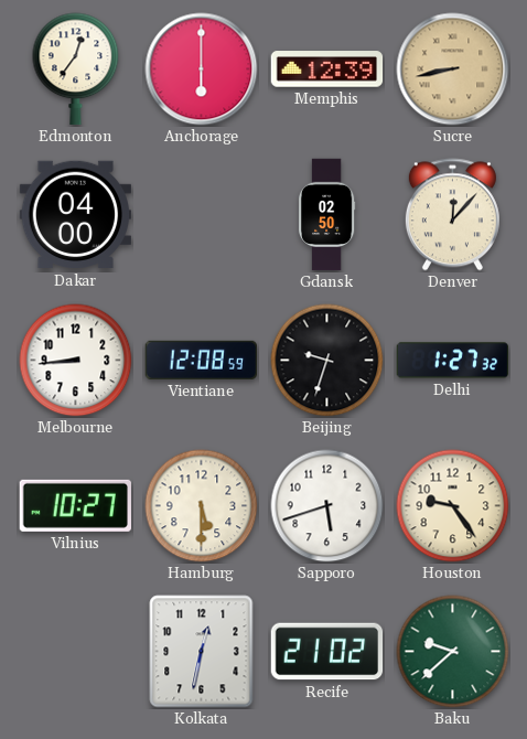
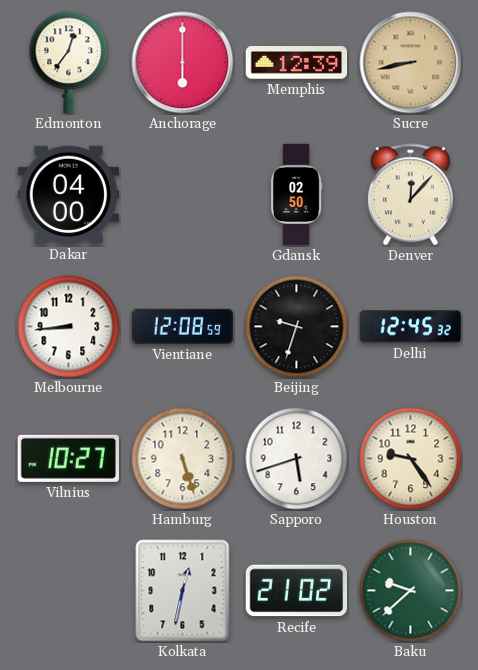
Delhi: 1:27 -> 12:45
Hamburg: 5:30 -> 5:27
